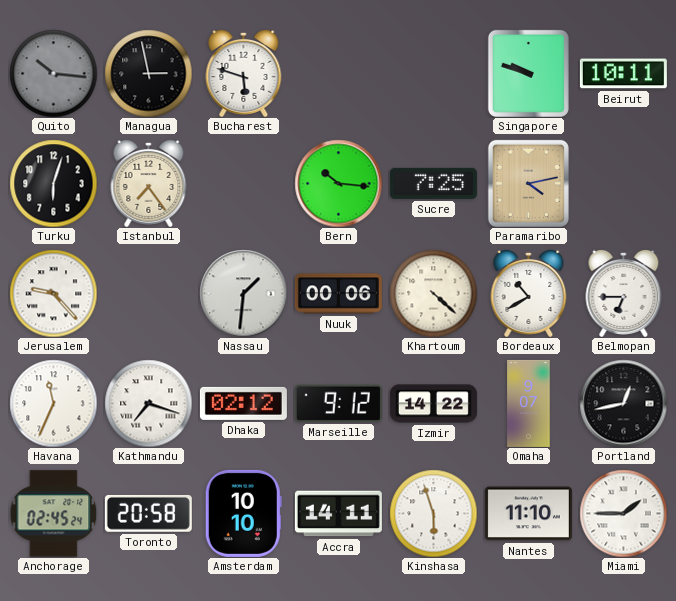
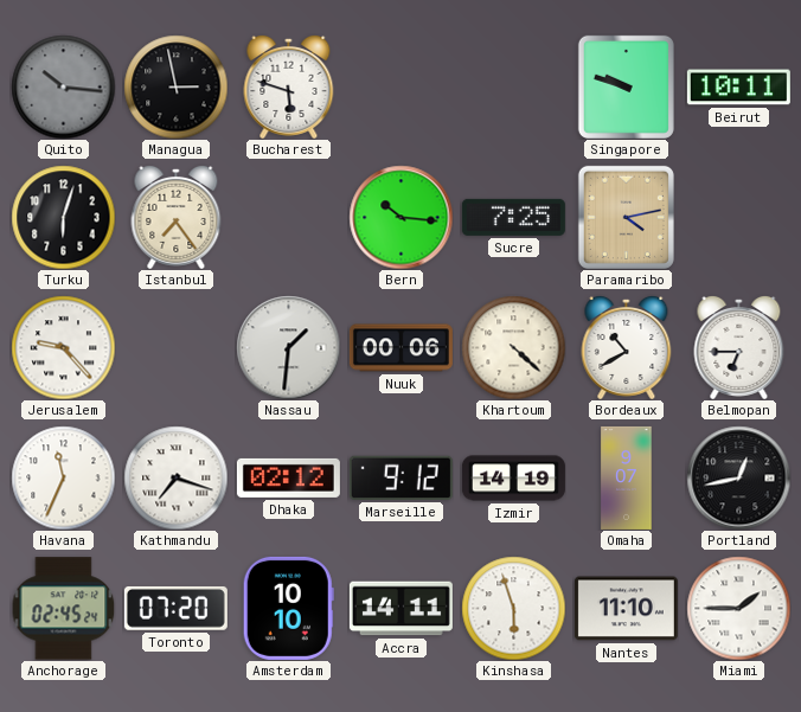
Izmir: 14:22 -> 14:19
Toronto: 20:58 -> 07:20
